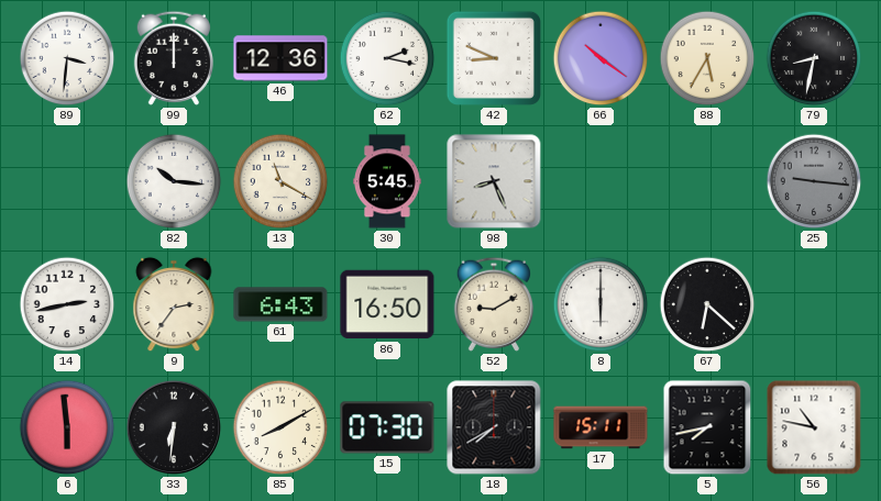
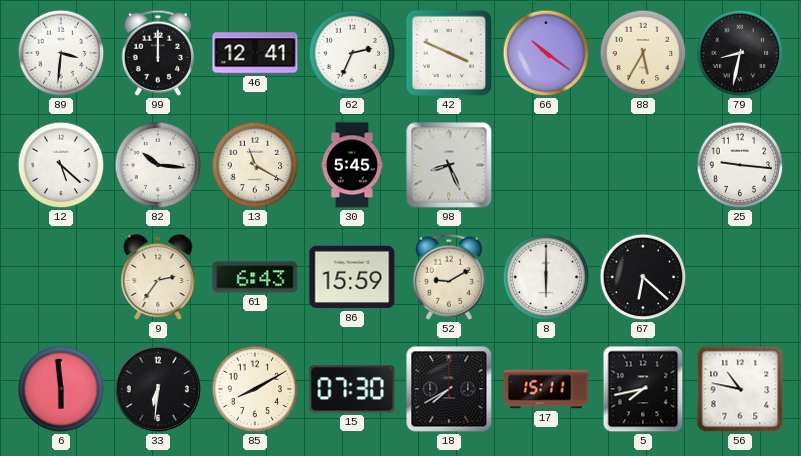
46: 12:36 -> 12:41
62: 2:17 -> 2:34
42: 8:49 -> 3:49
12: none -> 5:22
25 dial: grey -> white
14: 2:43 -> none
86: 16:50 -> 15:59
